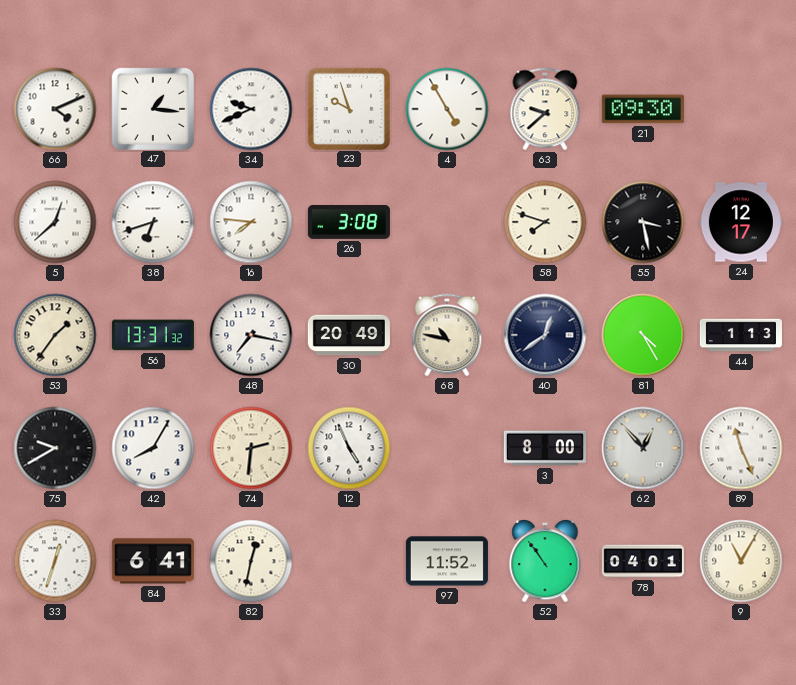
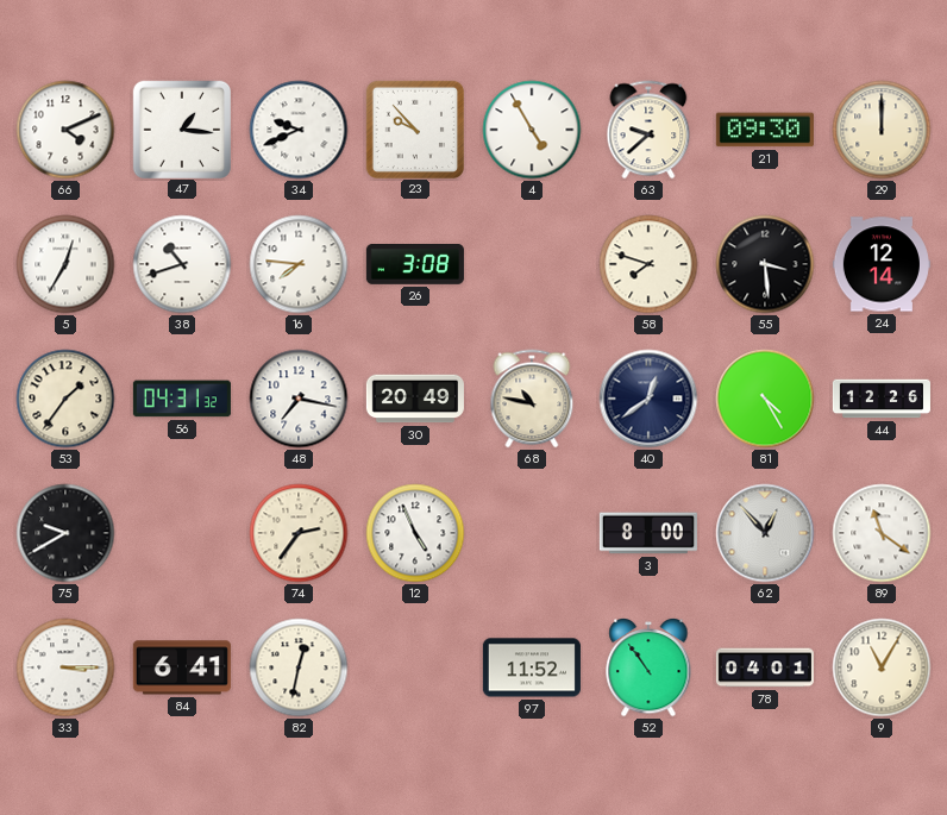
23: 9:57 -> 9:53
29: none -> 12:00
5: 12:38 -> 12:35
38: 6:42 -> 10:42
55: 3:28 -> 3:29
24: 12:17 -> 12:14
56: 13:31 -> 04:31
44: 1:13 -> 12:26
42: 8:05 -> none
74: 2:31 -> 2:36
89: 11:26 -> 11:21
33: 12:33 -> 3:15
